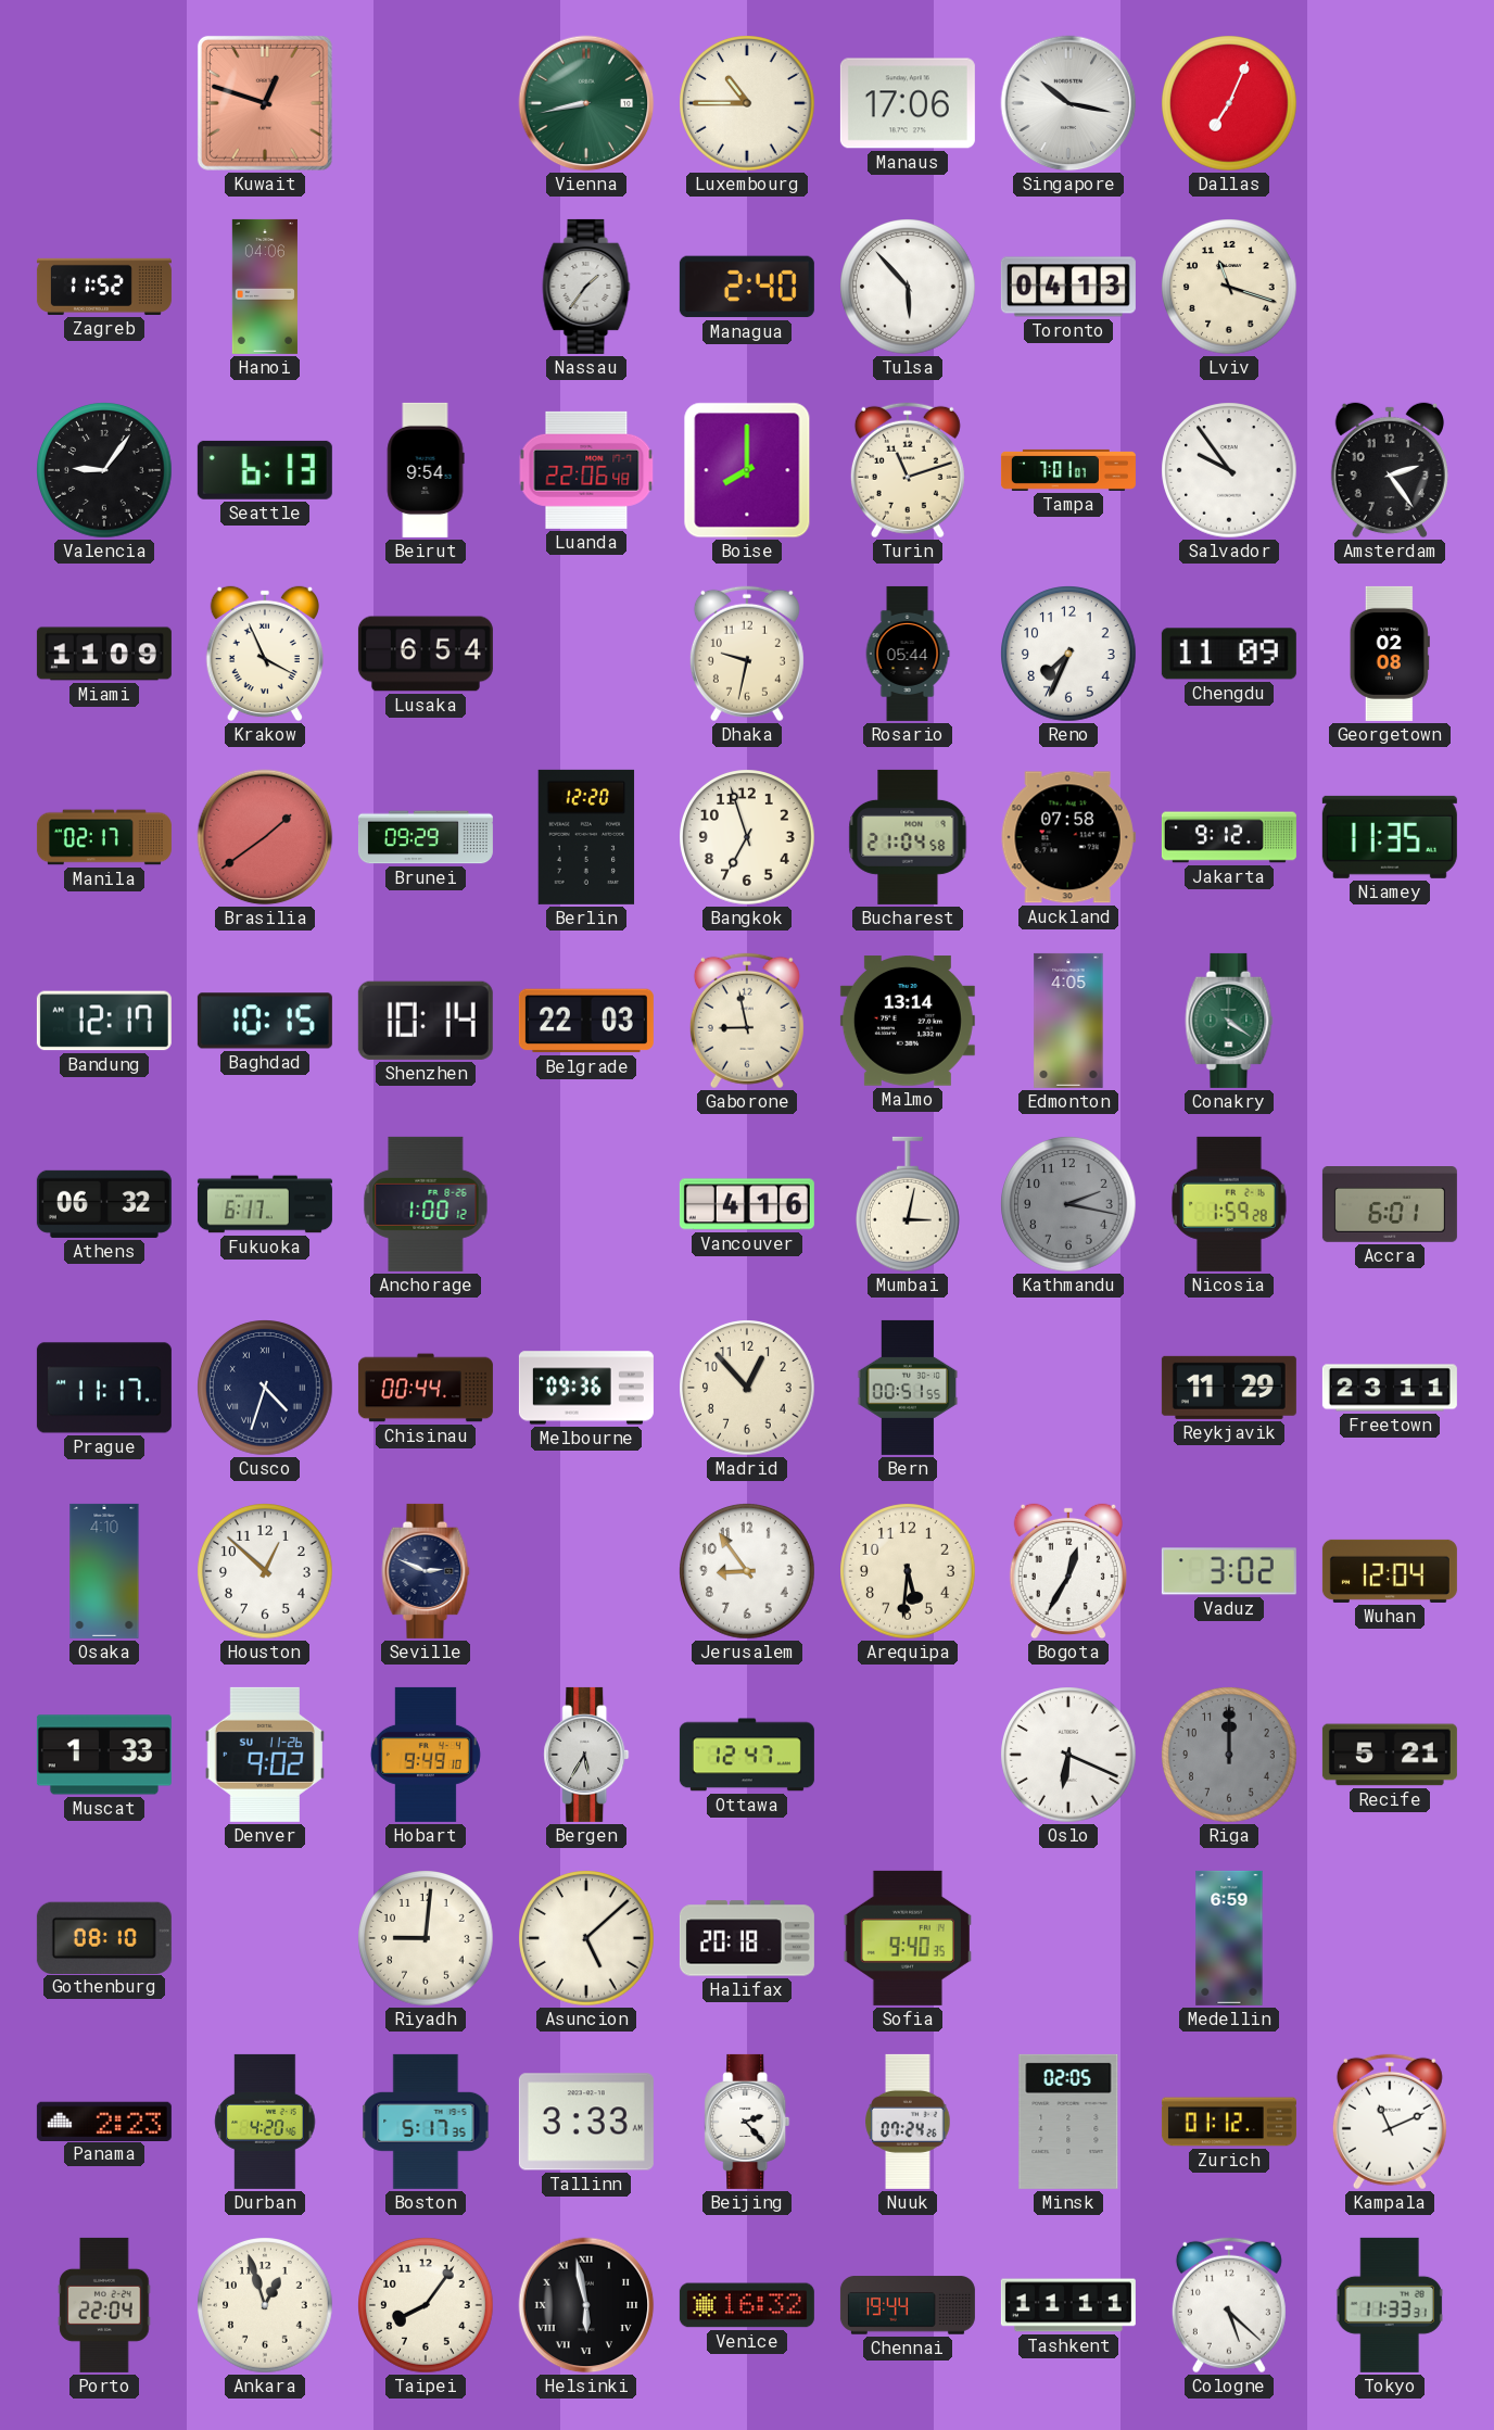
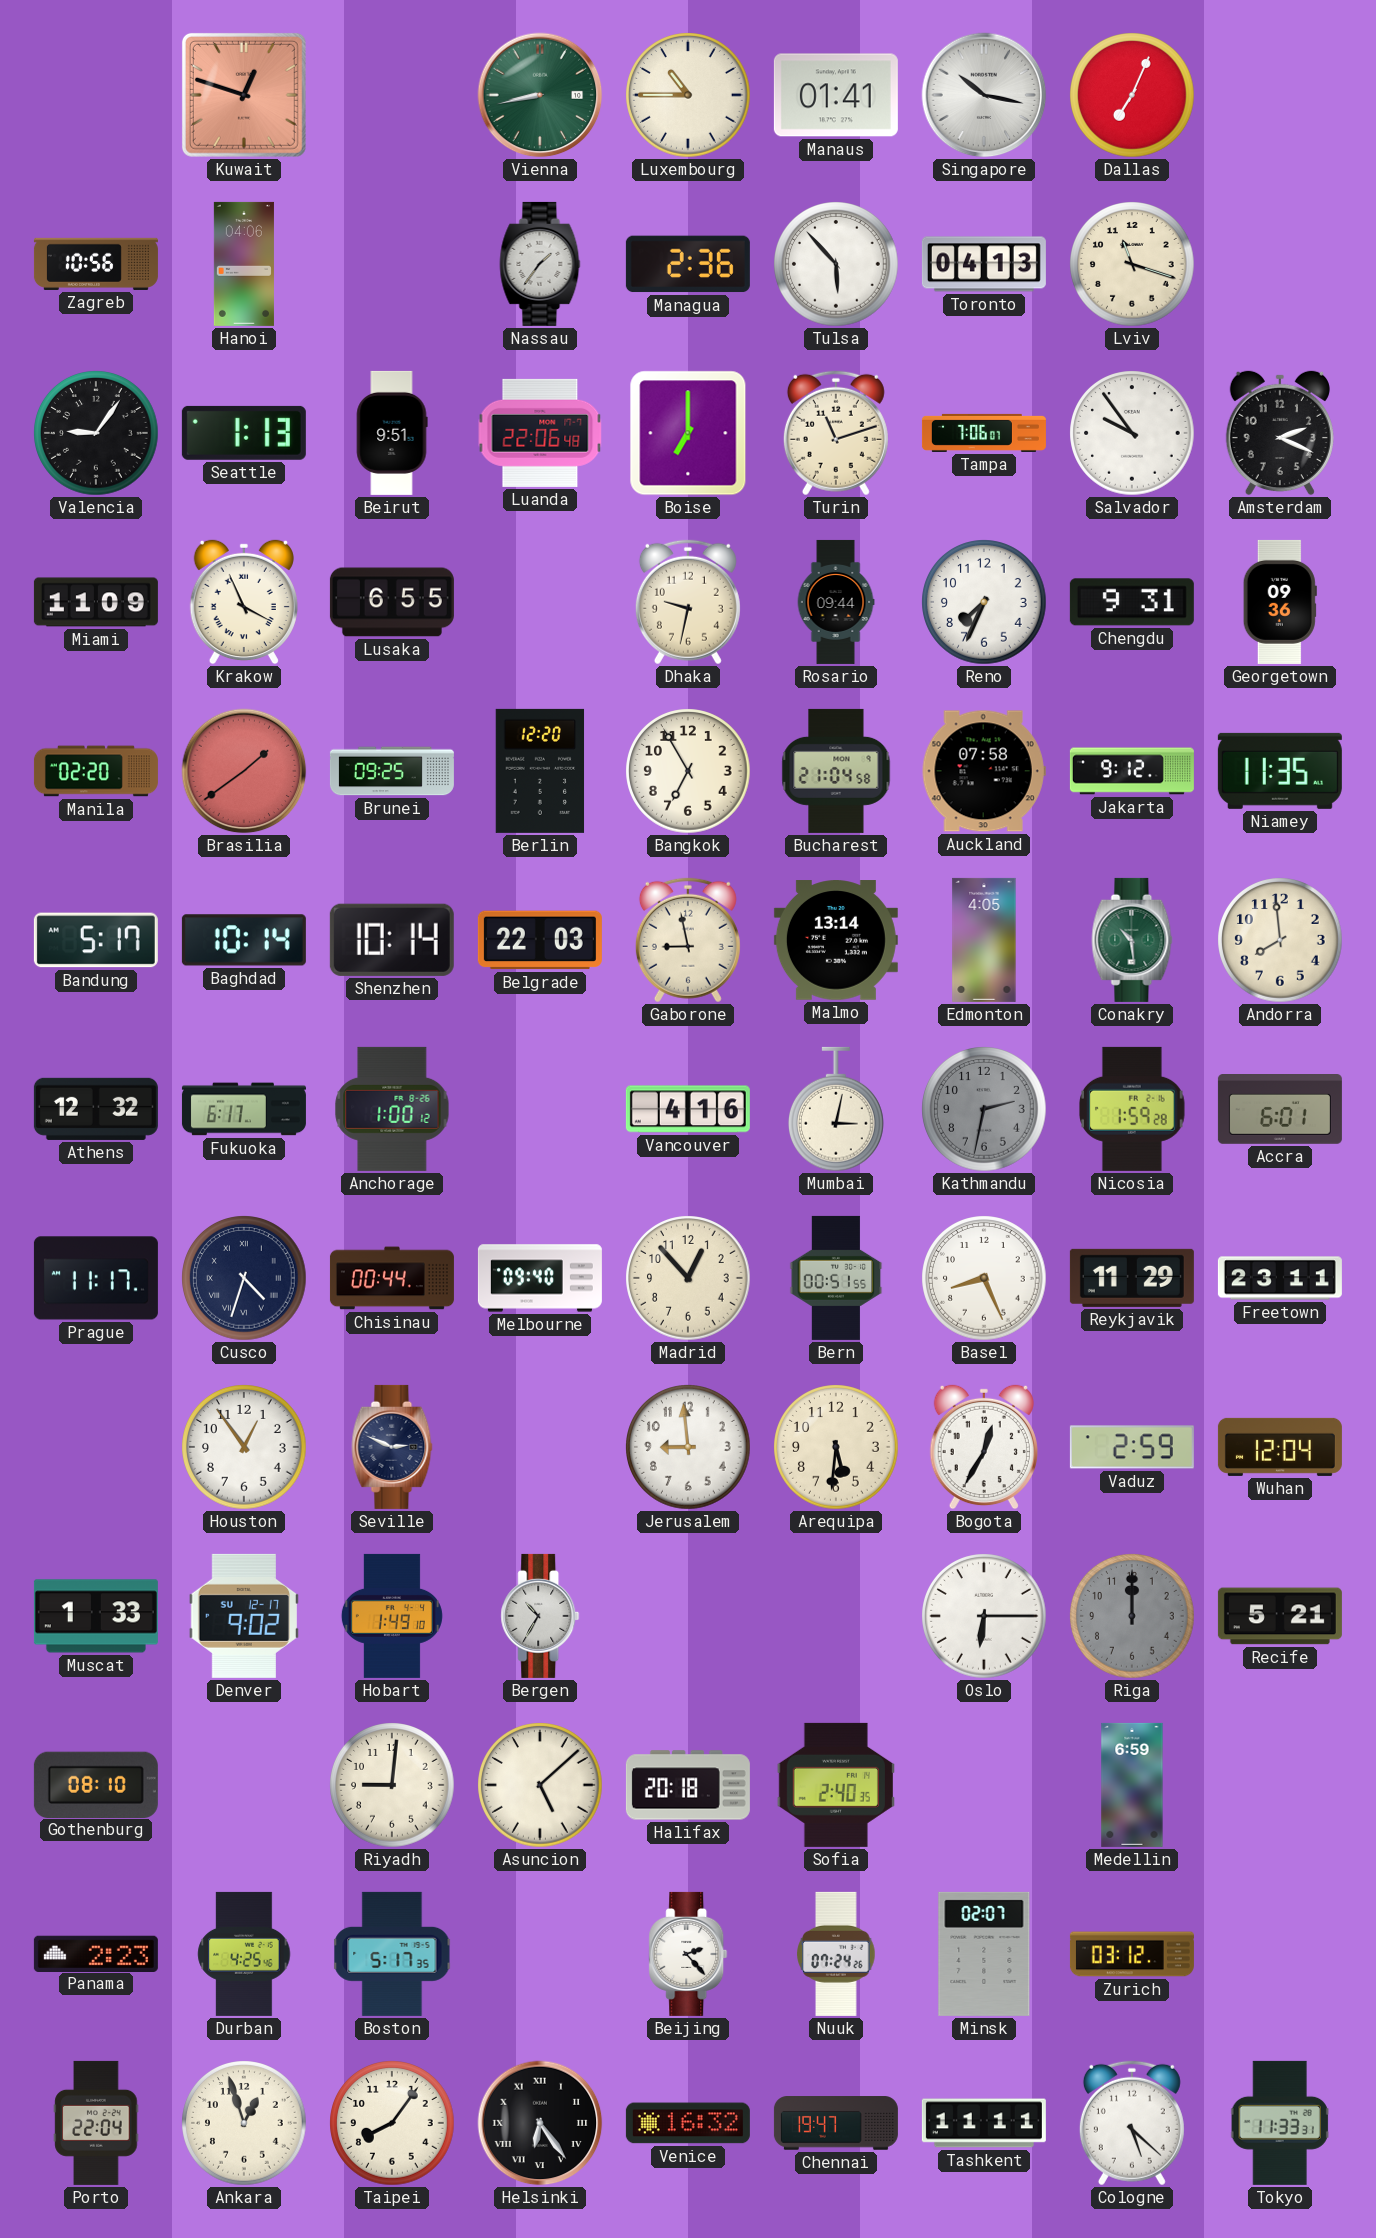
Manaus: 17:06 -> 01:41
Zagreb: 11:52 -> 10:56
Managua: 2:40 -> 2:36
Seattle: 6:13 -> 1:13
Beirut: 9:54 -> 9:51
Boise: 8:00 -> 7:00
Tampa: 7:01 -> 7:06
Amsterdam: 2:24 -> 2:19
Lusaka: 6:54 -> 6:55
Rosario: 05:44 -> 09:44
Chengdu: 11:09 -> 9:31
Georgetown: 02:08 -> 09:36
Manila: 02:17 -> 02:20
Brunei: 09:29 -> 09:25
Bangkok: 6:57 -> 6:55
Bandung: 12:17 -> 5:17
Baghdad: 10:15 -> 10:14
Conakry: 4:21 -> 10:29
Andorra: none -> 7:59
Athens: 06:32 -> 12:32
Kathmandu: 2:17 -> 2:32
Melbourne: 09:36 -> 09:40
Basel: none -> 8:26
Osaka: 4:10 -> none
Houston: 12:52 -> 12:54
Jerusalem: 8:54 -> 8:59
Vaduz: 3:02 -> 2:59
Denver date: SU 11-26 -> SU 12-17
Hobart: 9:49 -> 1:49
Bergen: 5:35 -> 10:35
Ottawa: 12:47 -> none
Oslo: 6:19 -> 6:15
Sofia: 9:40 -> 2:40
Durban: 4:20 -> 4:25
Tallinn: 3:33 -> none
Minsk: 02:05 -> 02:07
Zurich: 01:12 -> 03:12
Kampala: 11:11 -> none
Helsinki: 5:58 -> 6:24
Chennai: 19:44 -> 19:47
